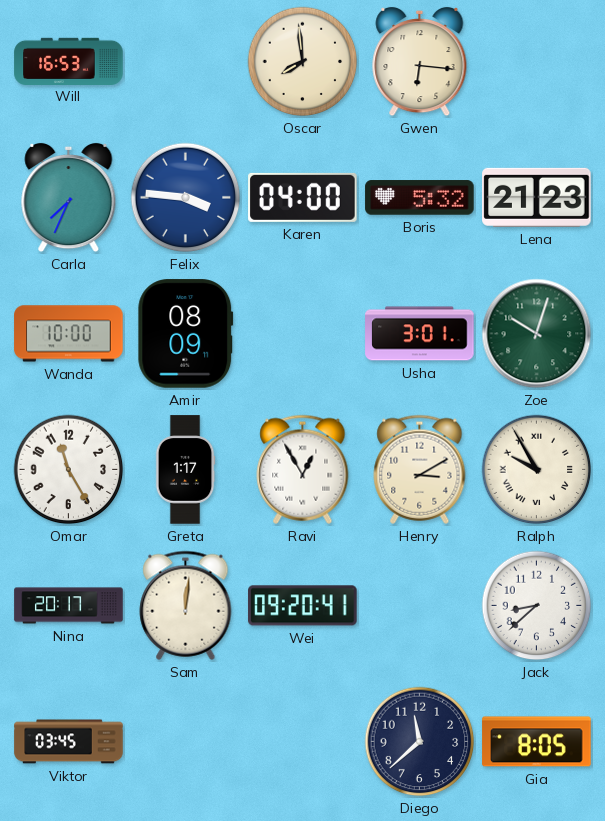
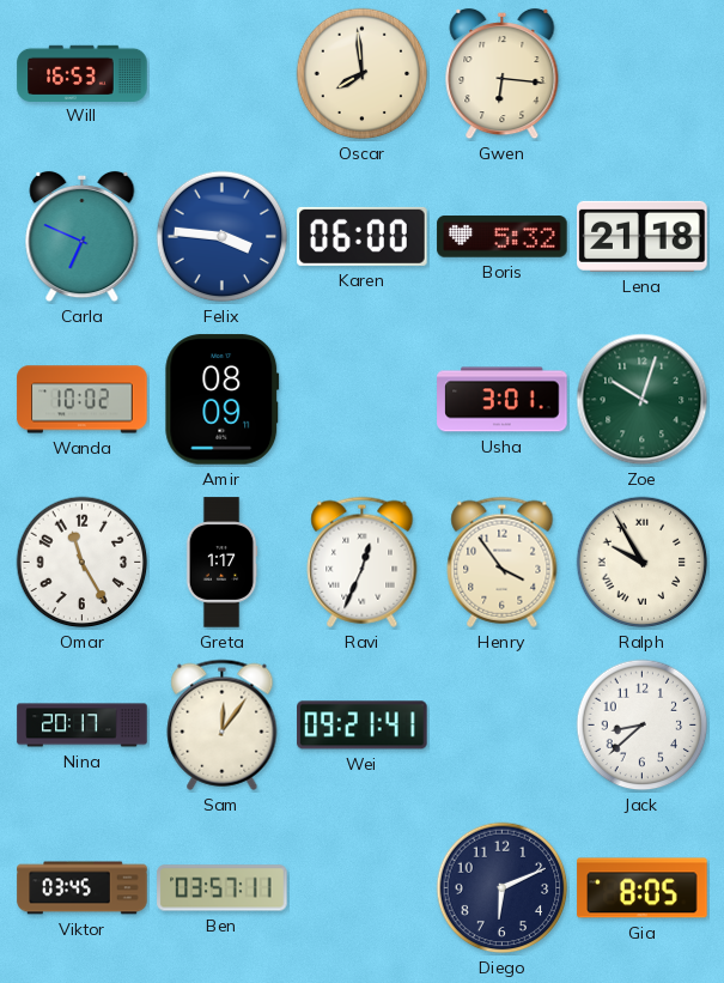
Carla: 7:34 -> 6:49
Karen: 04:00 -> 06:00
Lena: 21:23 -> 21:18
Wanda: 10:00 -> 10:02
Ravi: 12:55 -> 12:34
Henry: 3:10 -> 3:54
Sam: 12:01 -> 12:06
Wei: 09:20 -> 09:21
Ben: none -> 03:57
Diego: 11:38 -> 6:11
